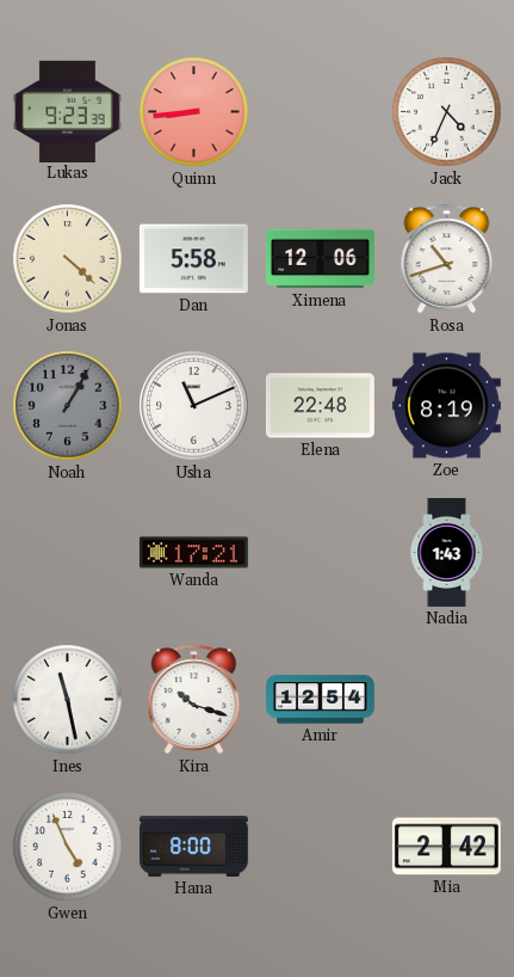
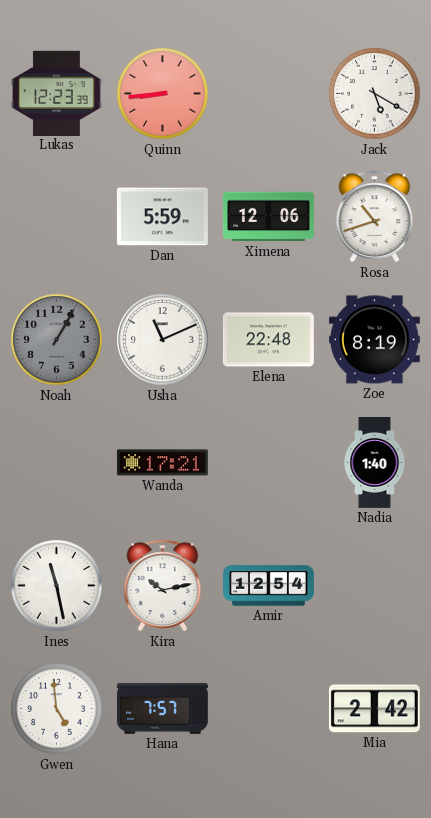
Lukas: 9:23 -> 12:23
Jack: 4:34 -> 5:20
Jonas: 4:22 -> none
Dan: 5:58 -> 5:59
Nadia: 1:43 -> 1:40
Kira: 10:18 -> 10:13
Gwen: 4:56 -> 4:59
Hana: 8:00 -> 7:57
